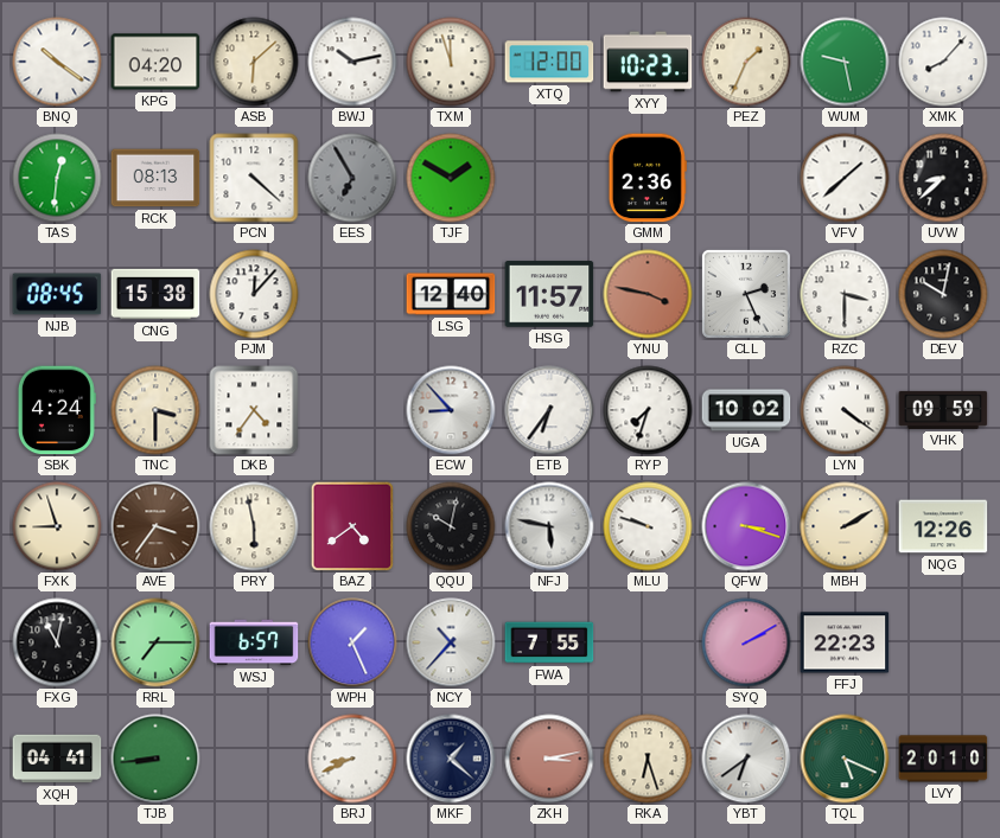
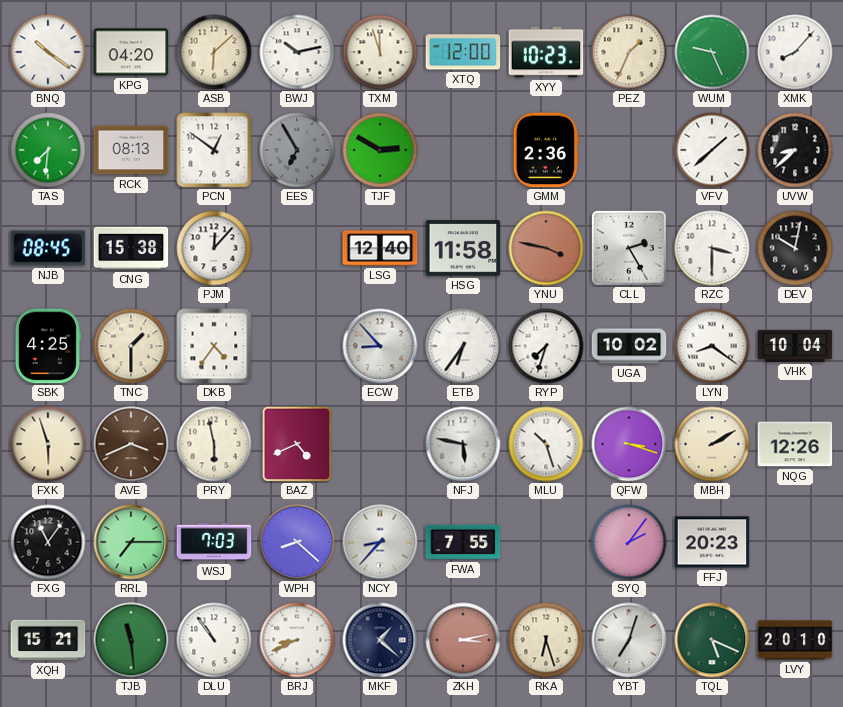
WUM: 9:28 -> 9:26
TAS: 12:31 -> 7:31
PCN: 4:22 -> 12:51
TJF: 1:50 -> 2:50
HSG: 11:57 -> 11:58
CLL: 2:26 -> 2:25
SBK: 4:24 -> 4:25
TNC: 3:30 -> 1:30
LYN: 4:21 -> 8:21
VHK: 09:59 -> 10:04
FXK: 8:57 -> 5:57
AVE: 3:36 -> 3:41
BAZ: 4:39 -> 4:41
QQU: 10:02 -> none
MLU: 9:48 -> 10:27
FXG: 11:02 -> 11:06
WSJ: 6:57 -> 7:03
WPH: 1:26 -> 8:22
NCY: 10:37 -> 8:37
SYQ: 2:10 -> 2:06
FFJ: 22:23 -> 20:23
XQH: 04:41 -> 15:21
TJB: 8:44 -> 11:29
DLU: none -> 10:54
YBT: 6:39 -> 7:03
